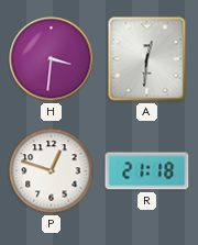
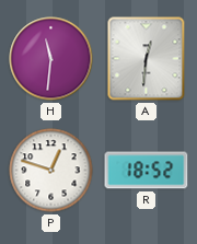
H: 3:31 -> 11:31
R: 21:18 -> 18:52
